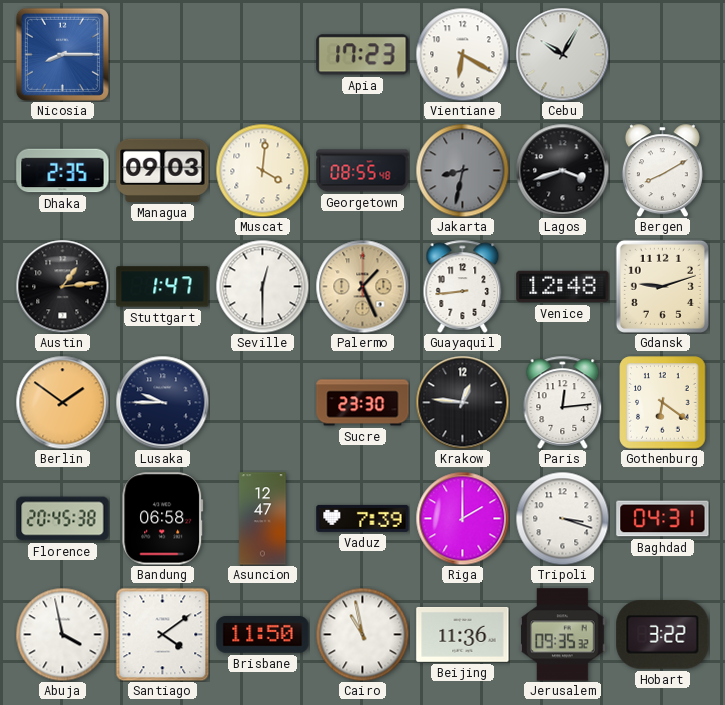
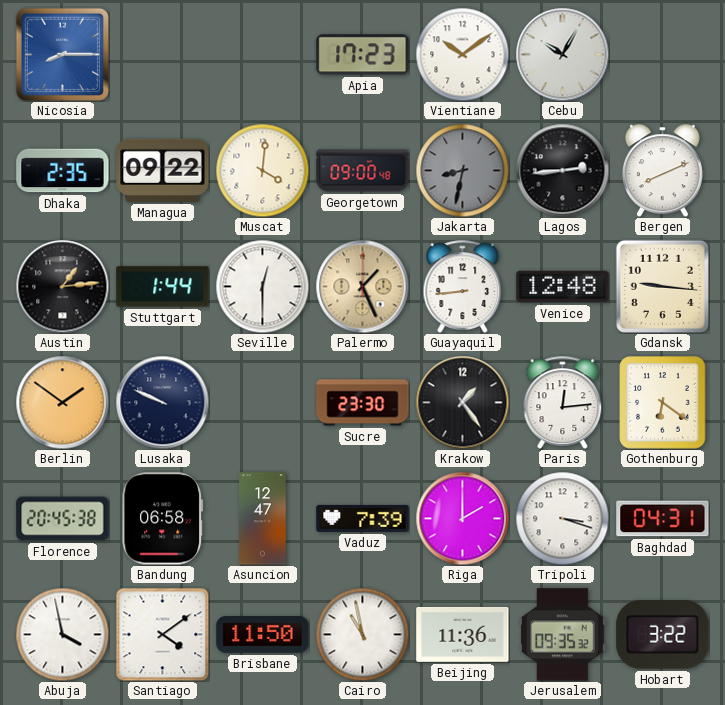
Vientiane: 6:20 -> 10:09
Managua: 09:03 -> 09:22
Georgetown: 08:55 -> 09:00
Lagos: 3:42 -> 2:44
Bergen: 8:10 -> 8:11
Stuttgart: 1:47 -> 1:44
Gdansk: 9:12 -> 9:16
Lusaka: 9:45 -> 9:49
Krakow: 12:46 -> 1:24
